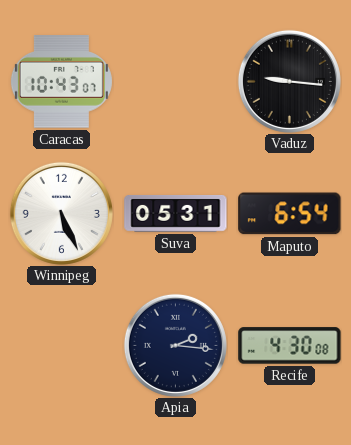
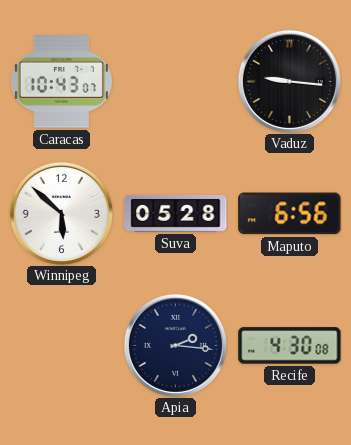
Winnipeg: 5:26 -> 5:52
Suva: 05:31 -> 05:28
Maputo: 6:54 -> 6:56
